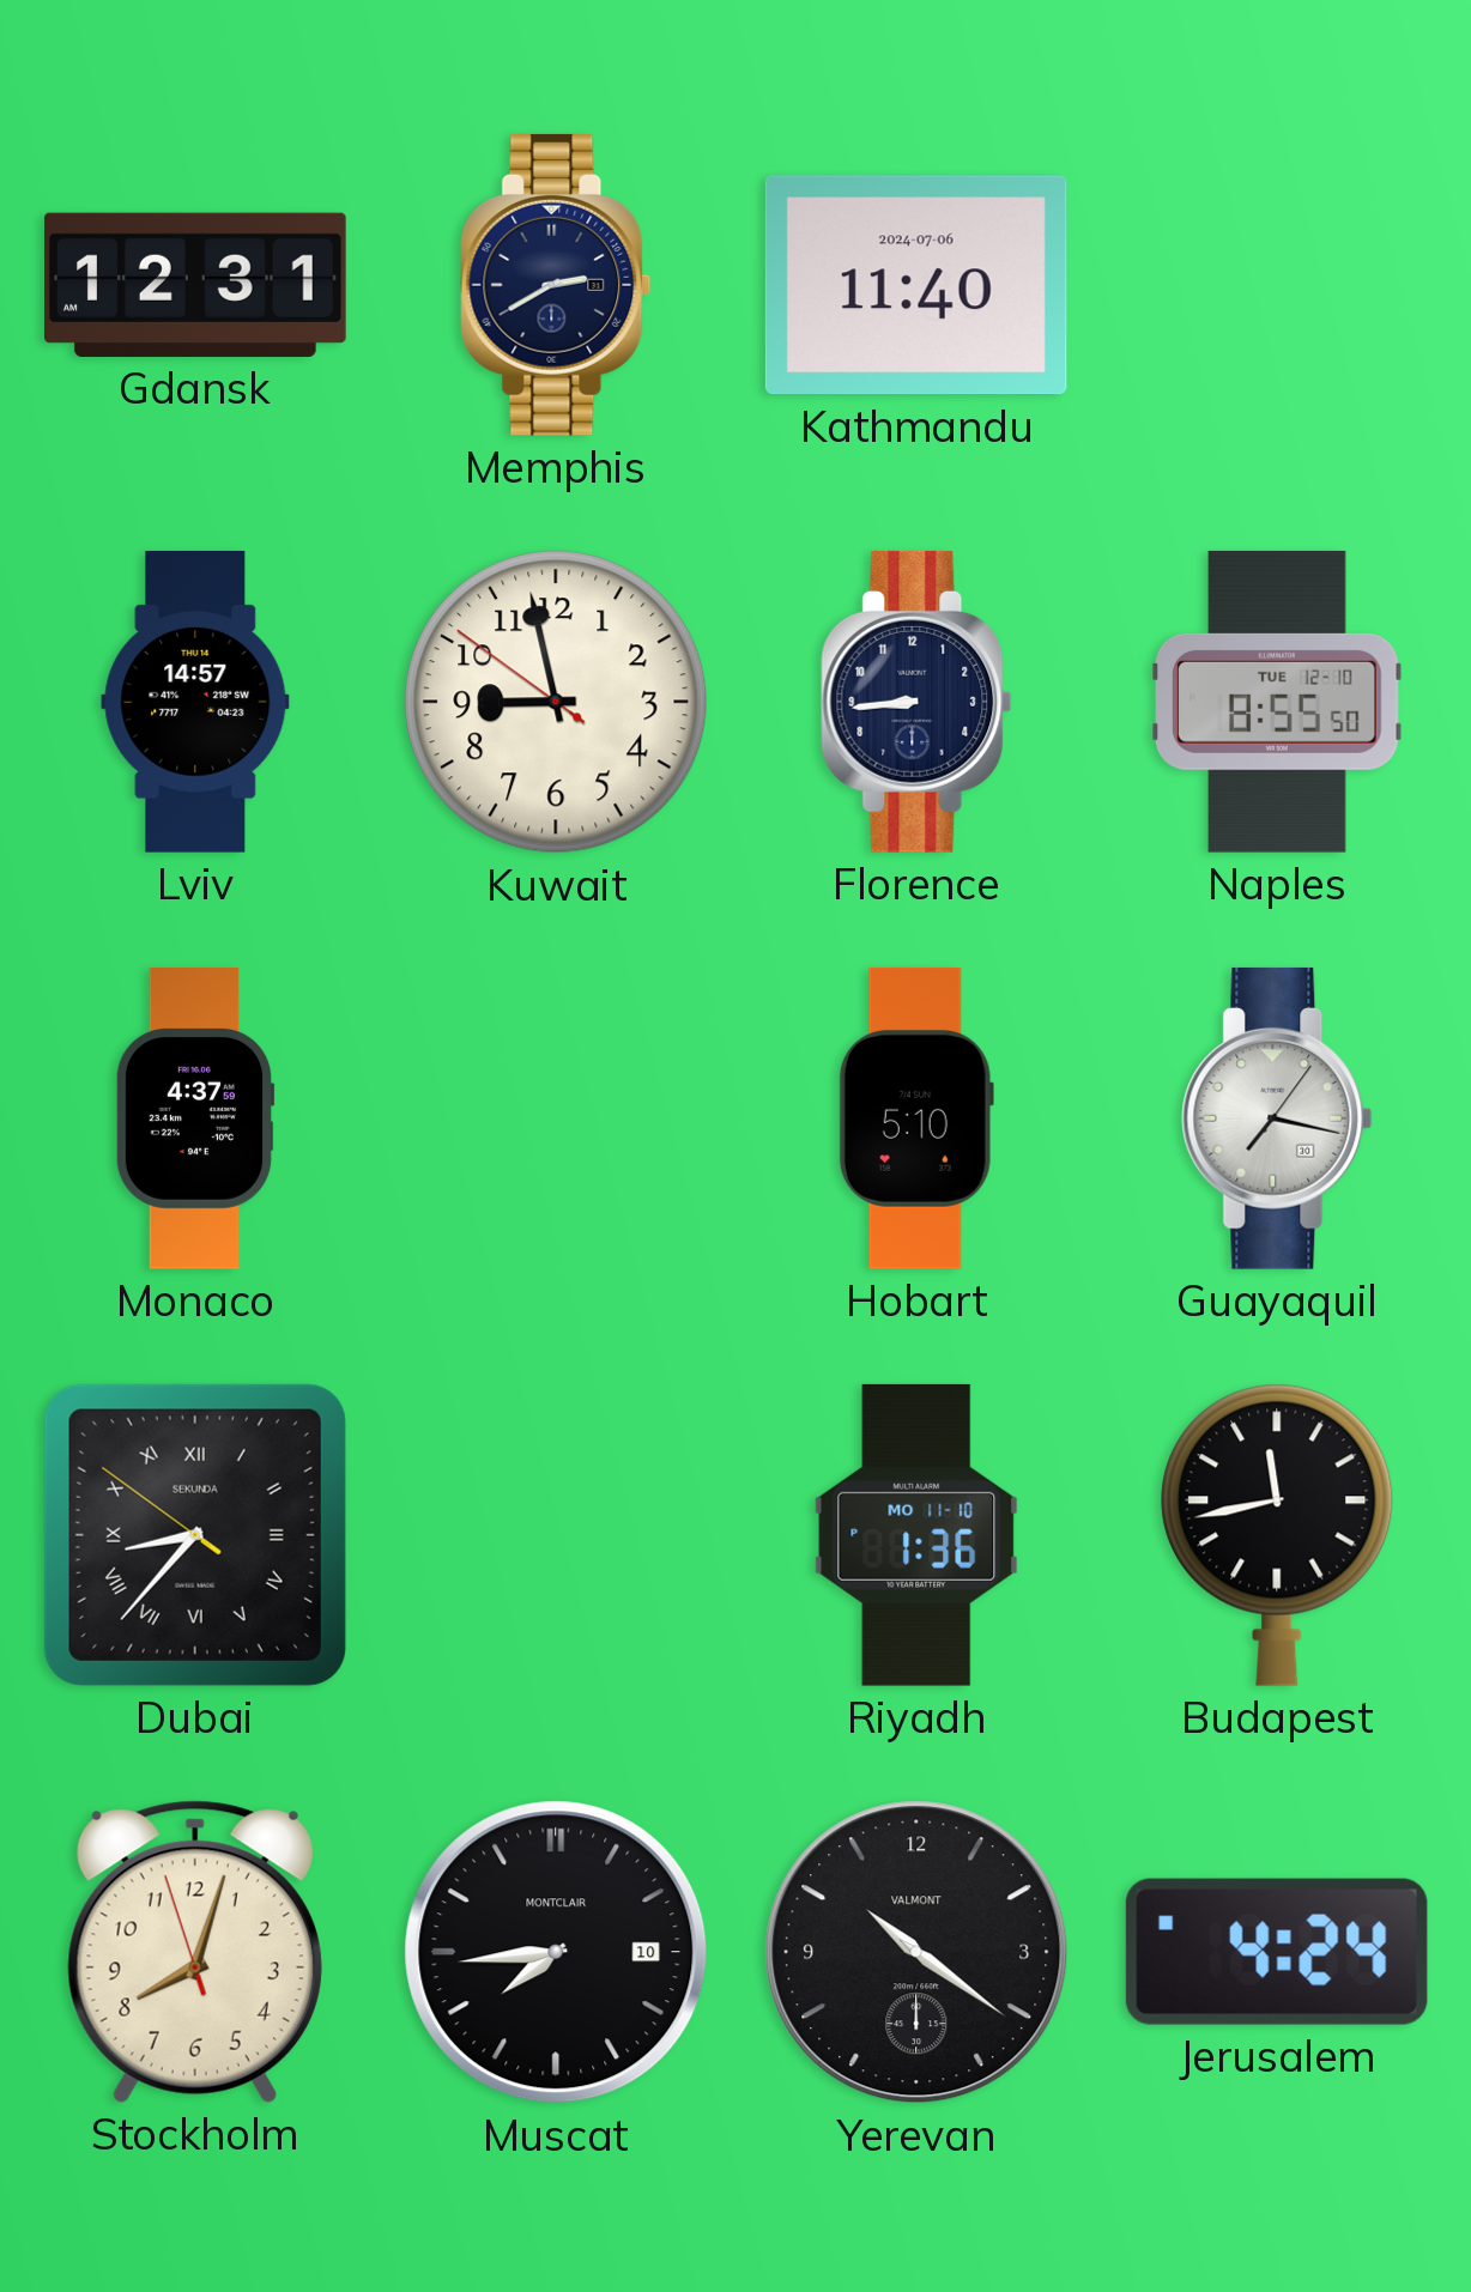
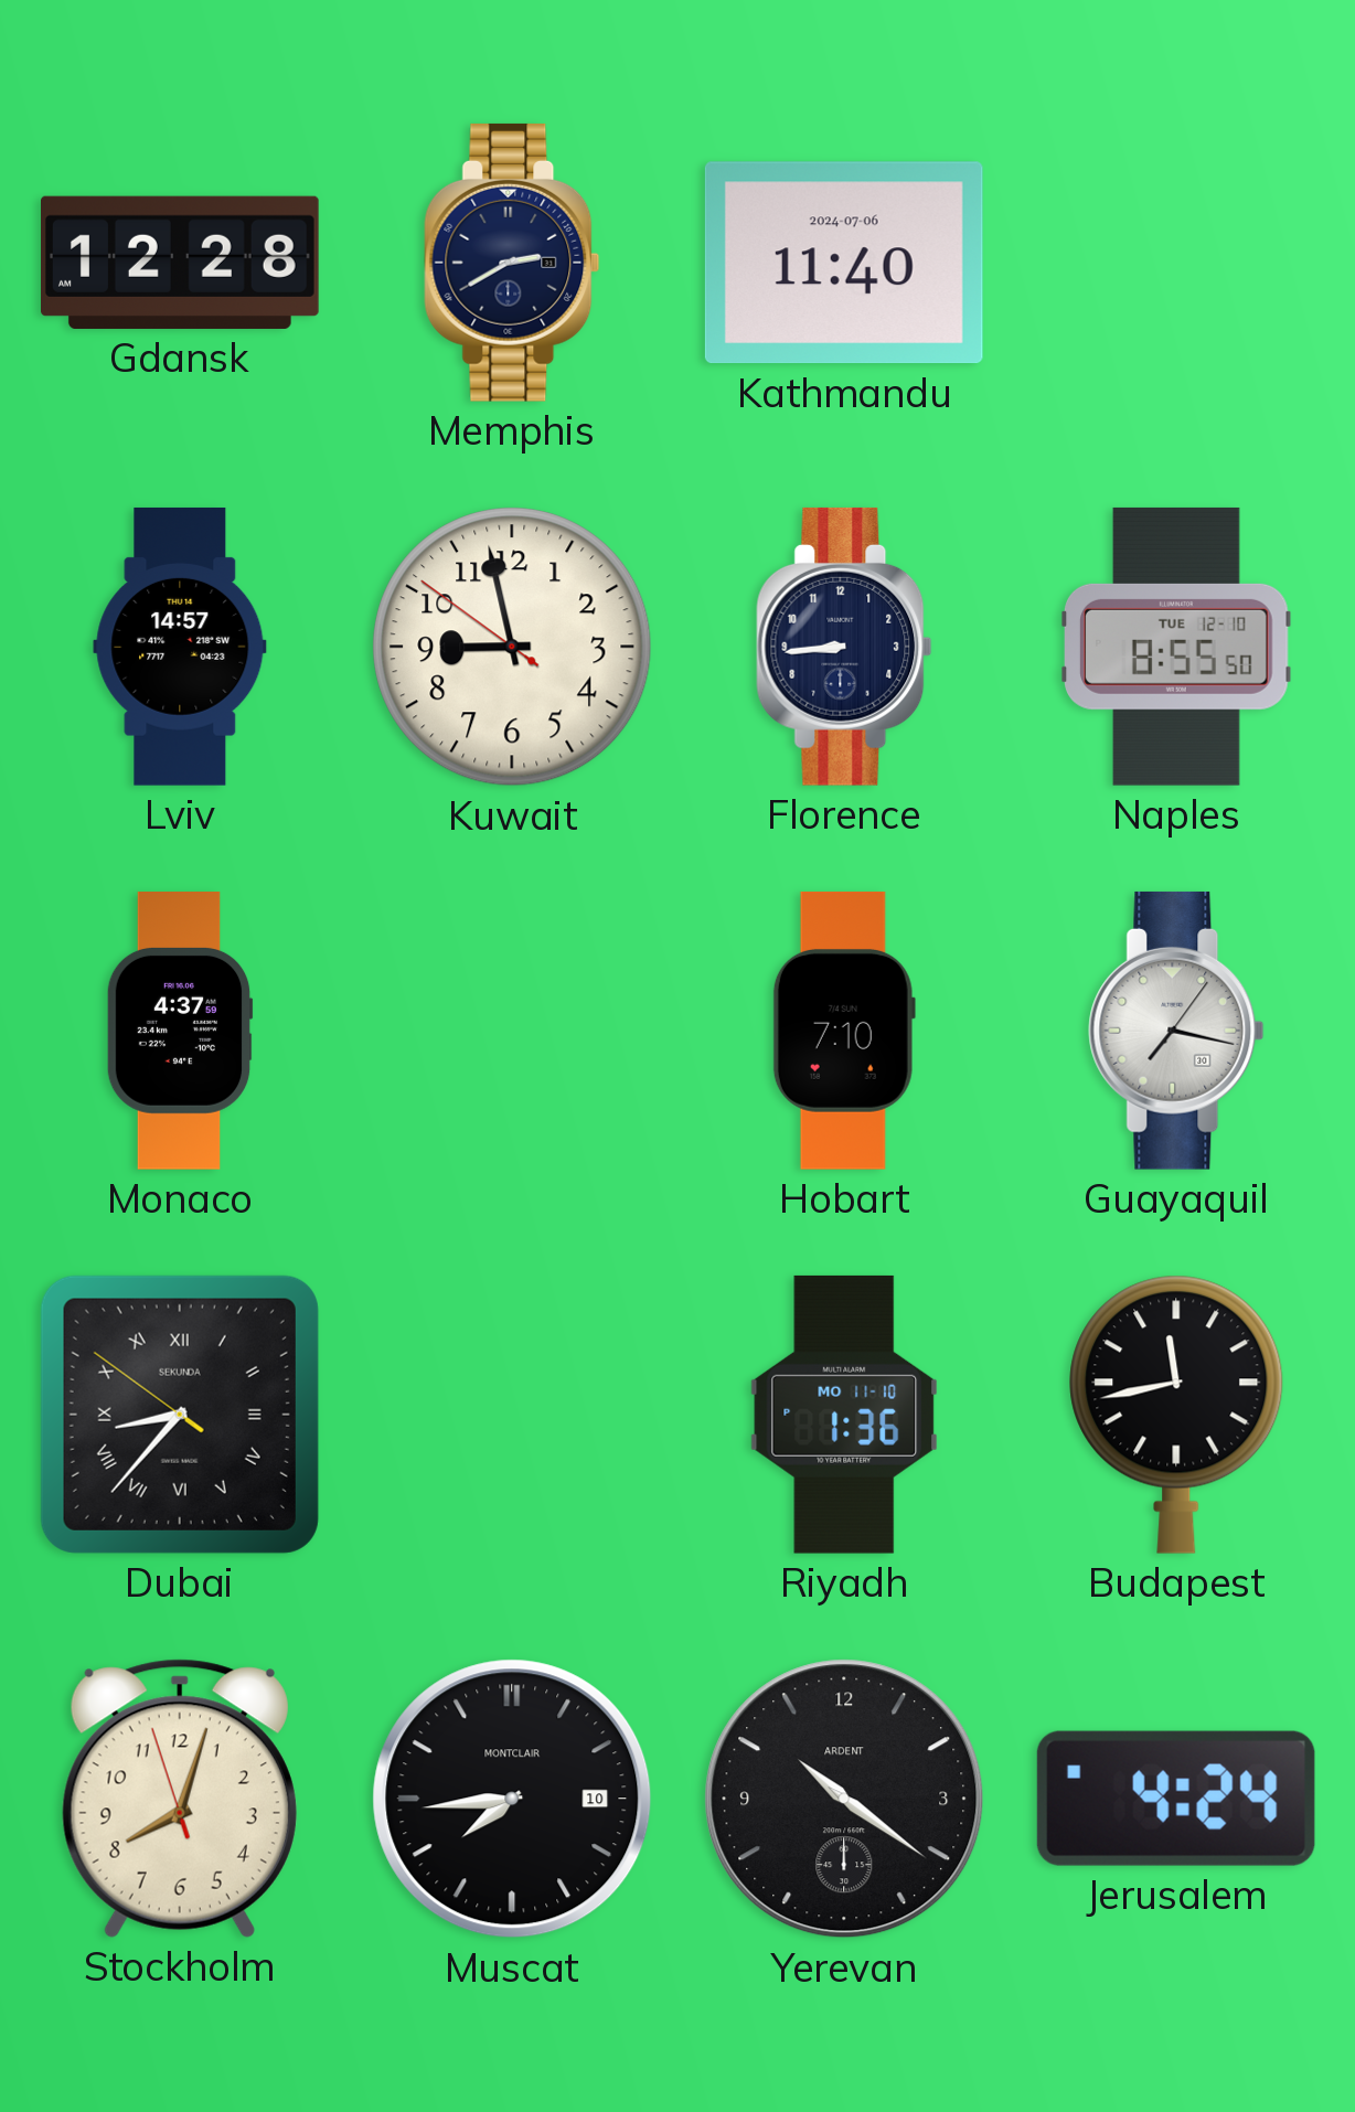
Gdansk: 12:31 -> 12:28
Hobart: 5:10 -> 7:10
Yerevan brand: VALMONT -> ARDENT
